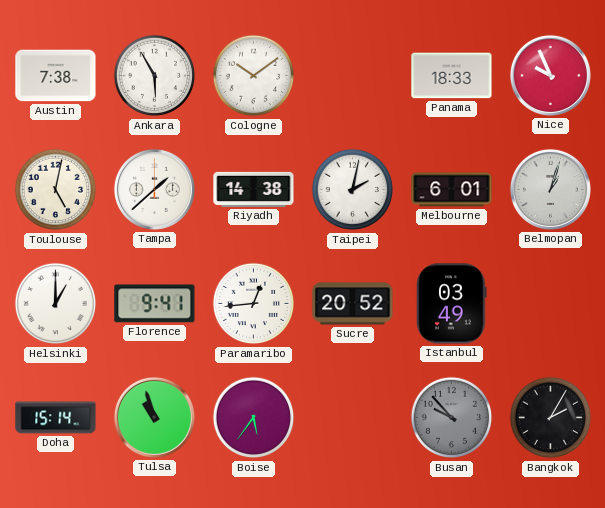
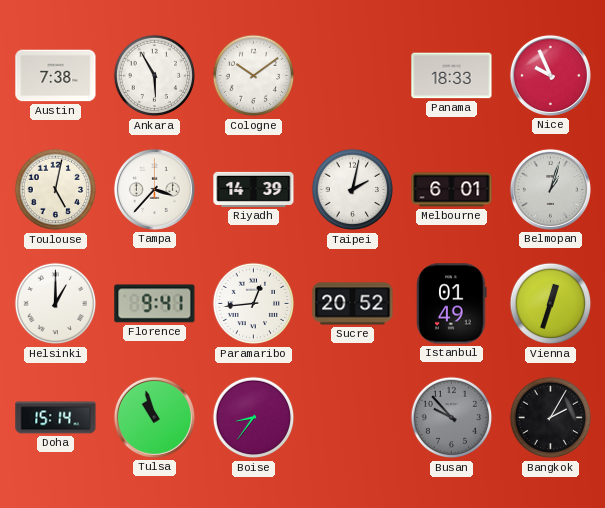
Tampa: 1:38 -> 3:37
Riyadh: 14:38 -> 14:39
Istanbul: 03:49 -> 01:49
Vienna: none -> 12:33
Boise: 5:36 -> 8:36
